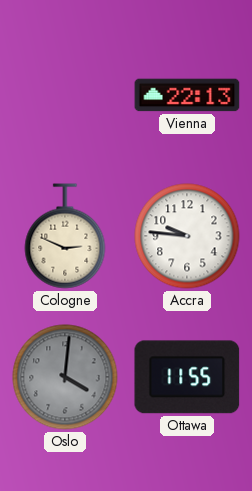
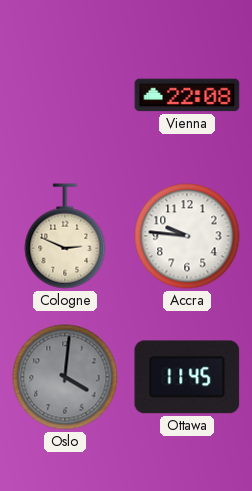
Vienna: 22:13 -> 22:08
Ottawa: 11:55 -> 11:45
